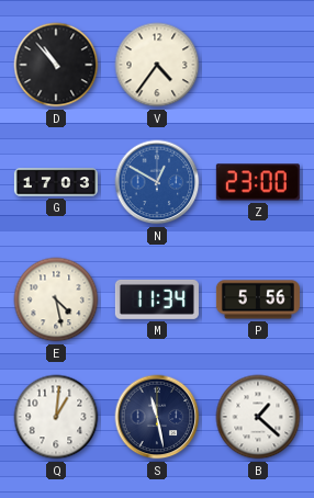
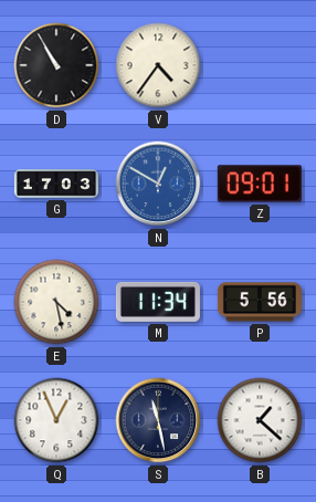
D: 10:53 -> 10:55
Z: 23:00 -> 09:01
Q: 1:01 -> 12:56
